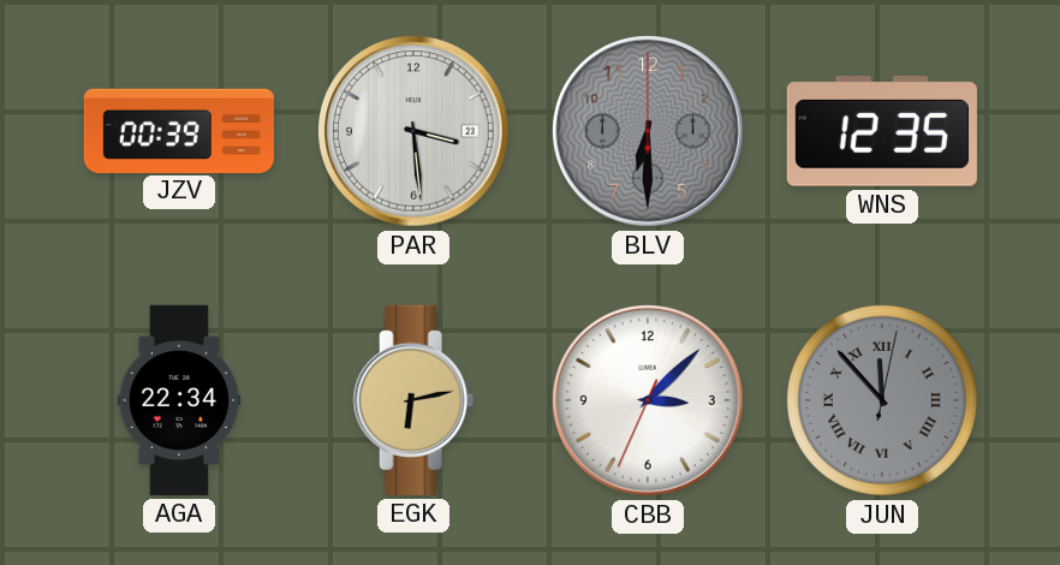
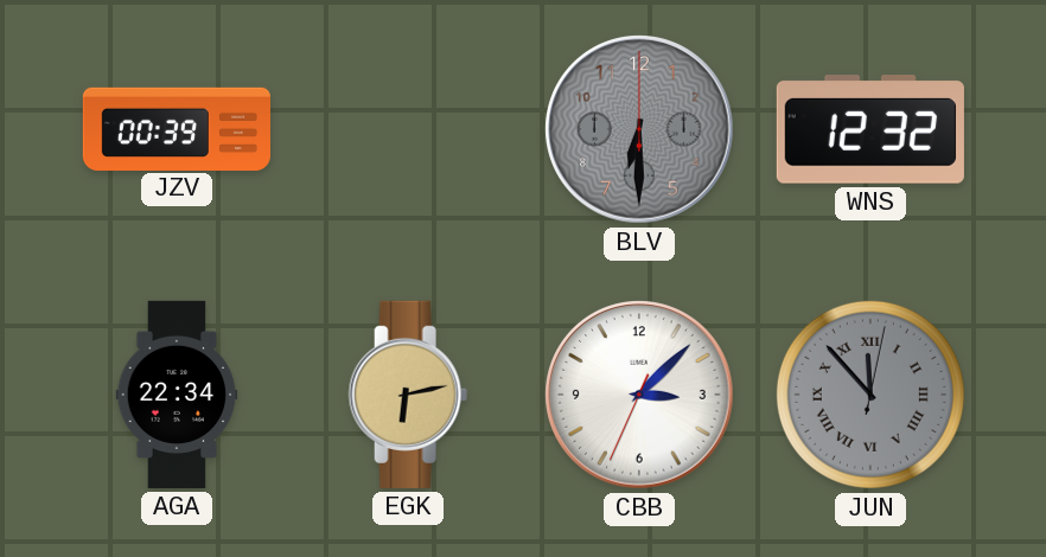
PAR: 3:29 -> none
WNS: 12:35 -> 12:32
